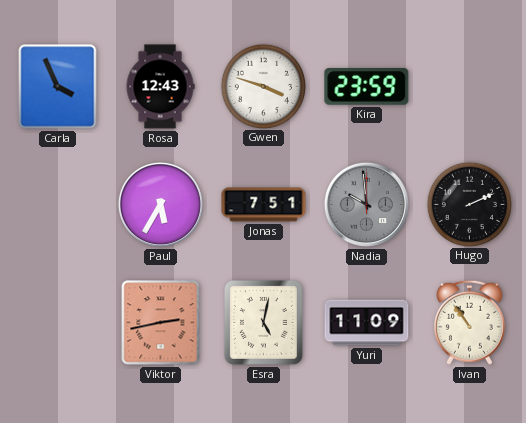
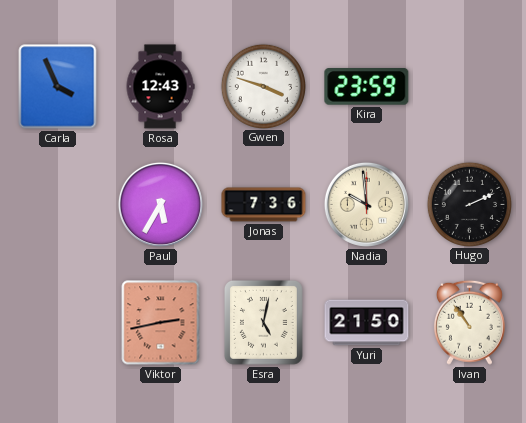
Jonas: 7:51 -> 7:36
Nadia dial: grey -> cream
Yuri: 11:09 -> 21:50
